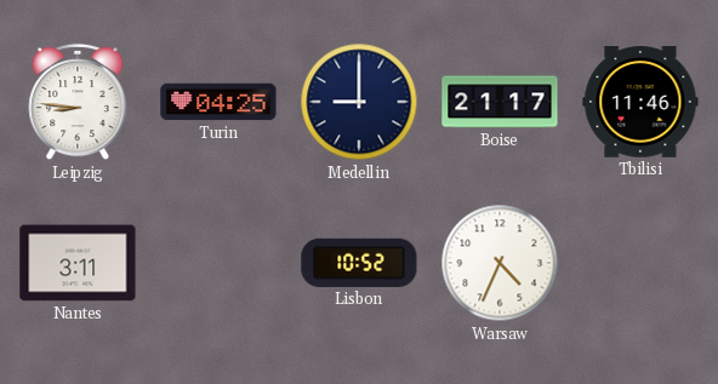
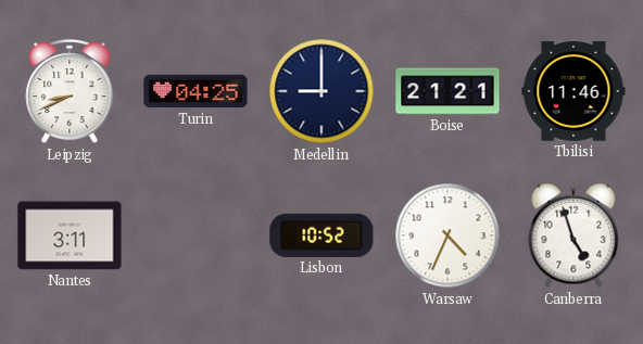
Leipzig: 8:46 -> 8:41
Boise: 21:17 -> 21:21
Canberra: none -> 4:57
